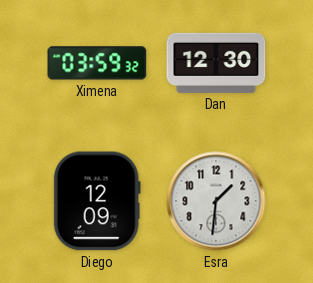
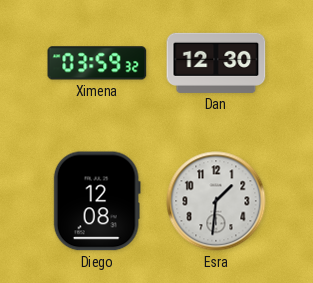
Diego: 12:09 -> 12:08
